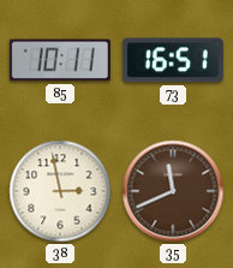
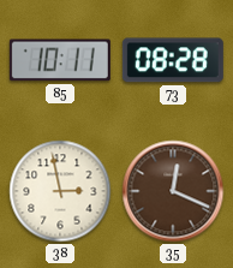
73: 16:51 -> 08:28
35: 11:41 -> 12:19
